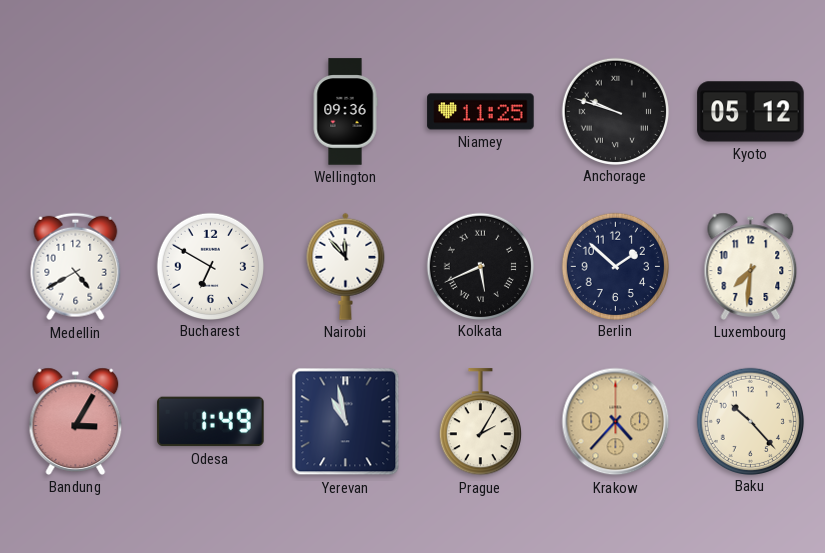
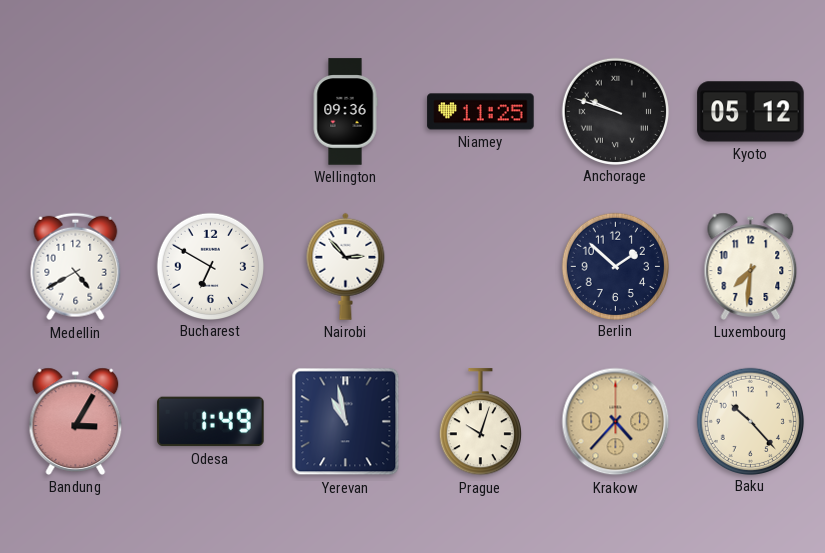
Nairobi: 11:53 -> 2:53
Kolkata: 5:41 -> none
Prague: 2:05 -> 10:03
